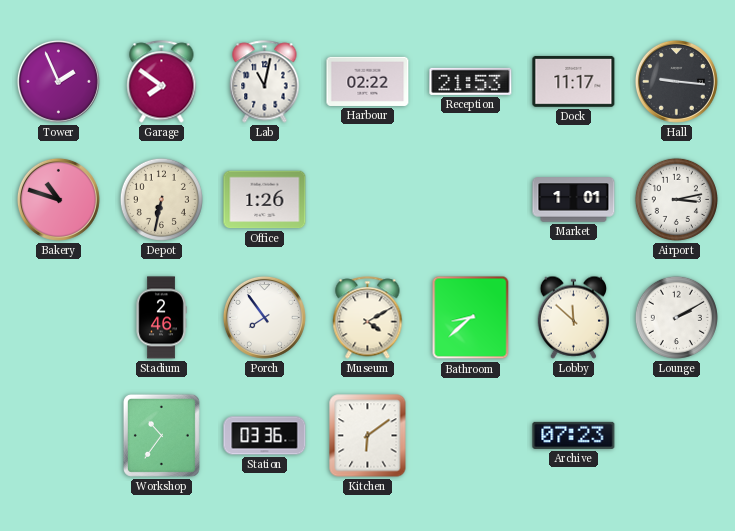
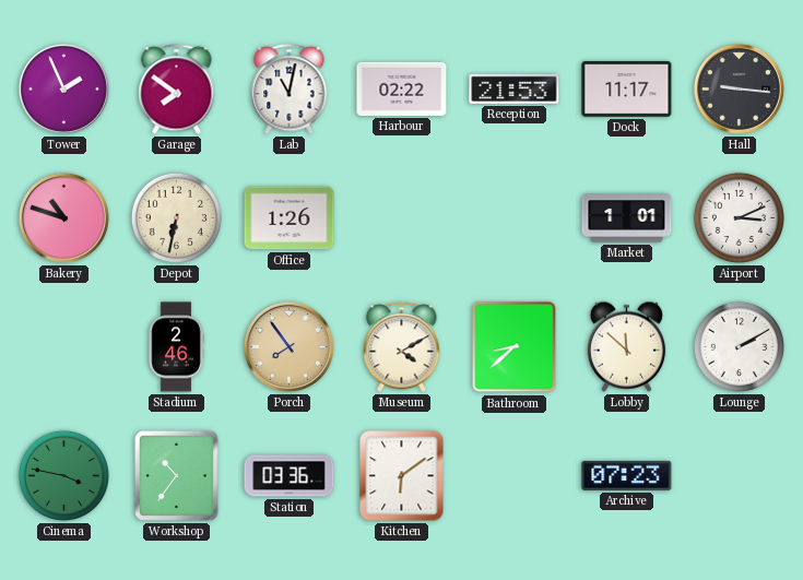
Airport: 3:13 -> 3:11
Porch dial: white -> champagne
Cinema: none -> 3:47
